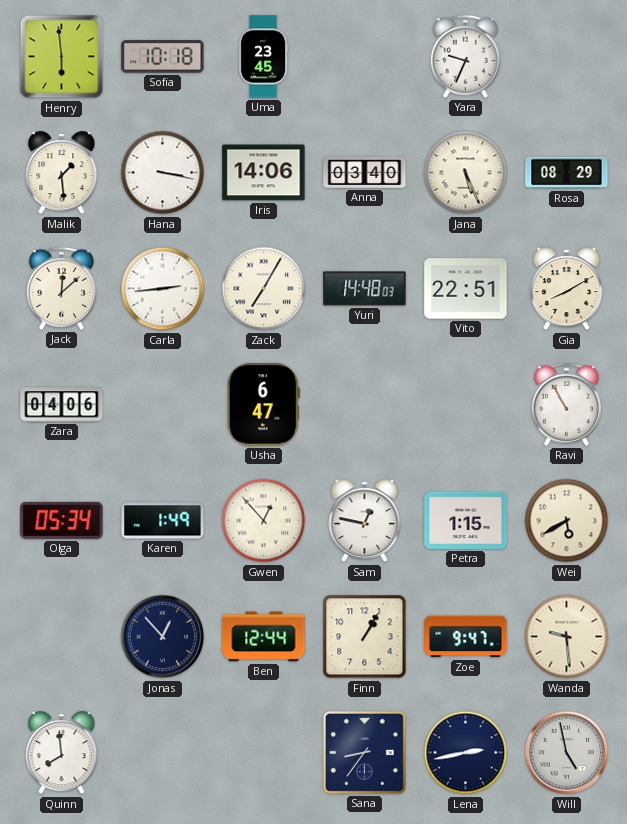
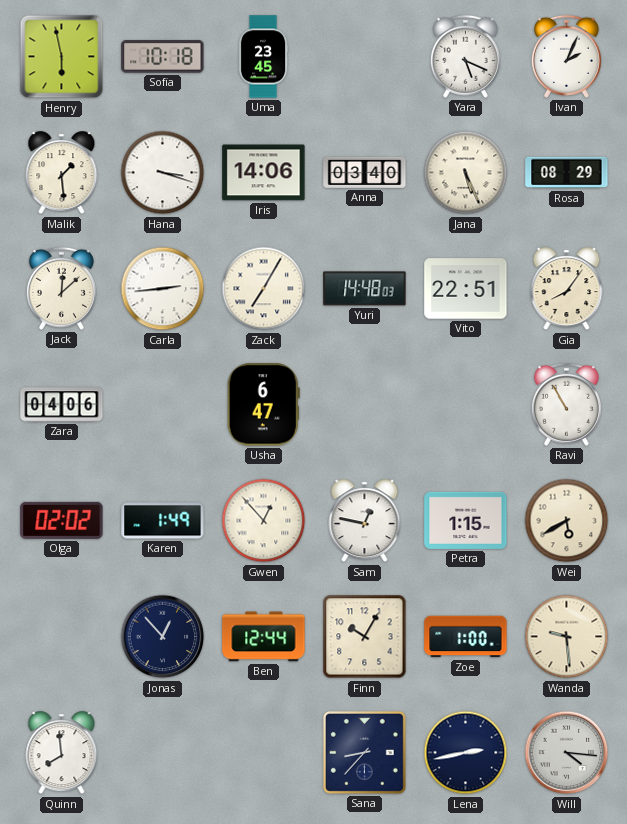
Henry: 5:59 -> 5:58
Yara: 9:34 -> 5:19
Ivan: none -> 2:04
Hana: 3:17 -> 3:18
Gia: 8:10 -> 8:06
Olga: 05:34 -> 02:02
Finn: 1:05 -> 10:05
Zoe: 9:47 -> 1:00
Sana: 8:36 -> 8:37
Will: 4:58 -> 4:16
